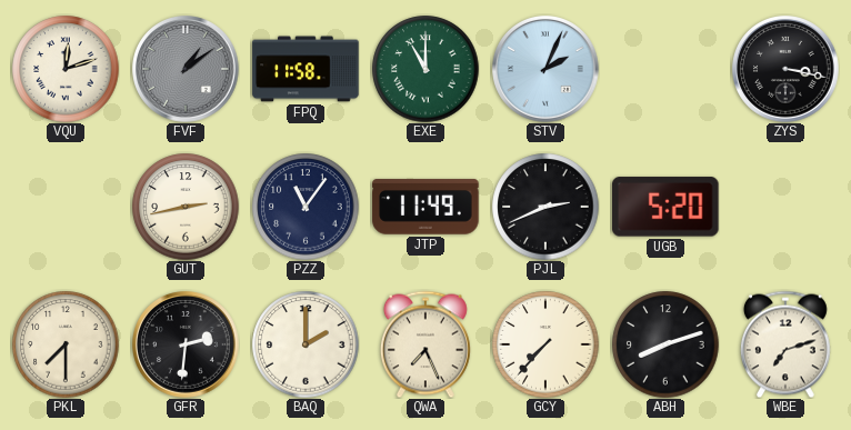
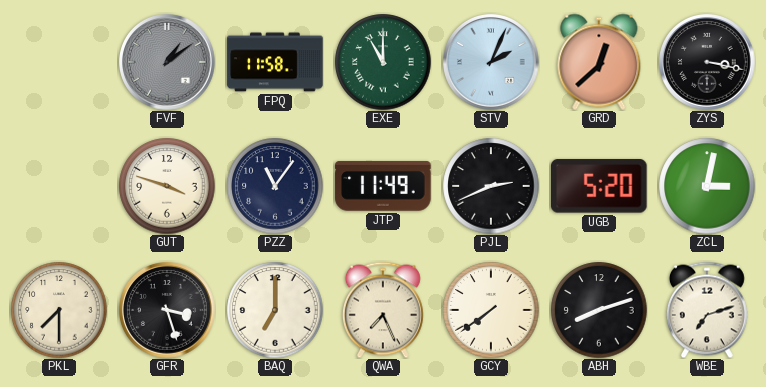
VQU: 12:12 -> none
GRD: none -> 12:38
GUT: 2:43 -> 3:48
ZCL: none -> 3:02
GFR: 2:31 -> 3:27
BAQ: 2:00 -> 7:00
GCY: 7:37 -> 7:39
